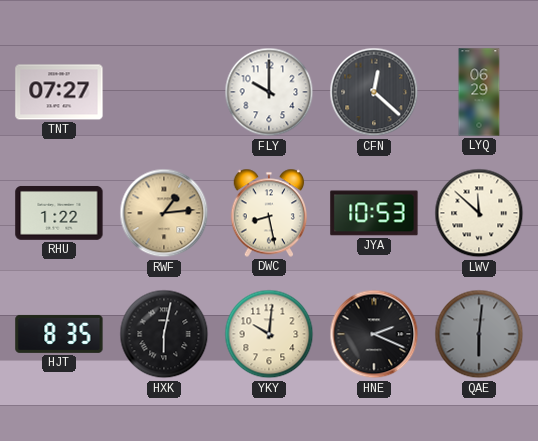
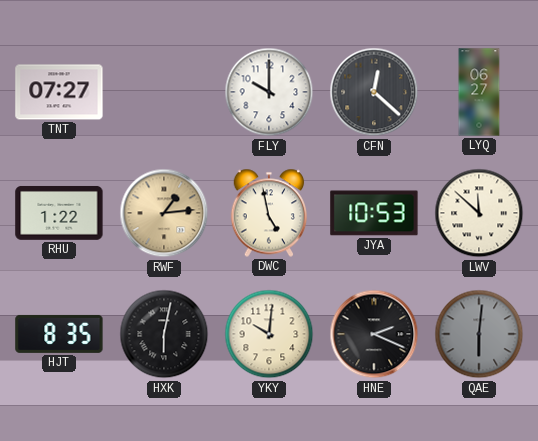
LYQ: 06:29 -> 06:27
DWC: 8:28 -> 4:58
